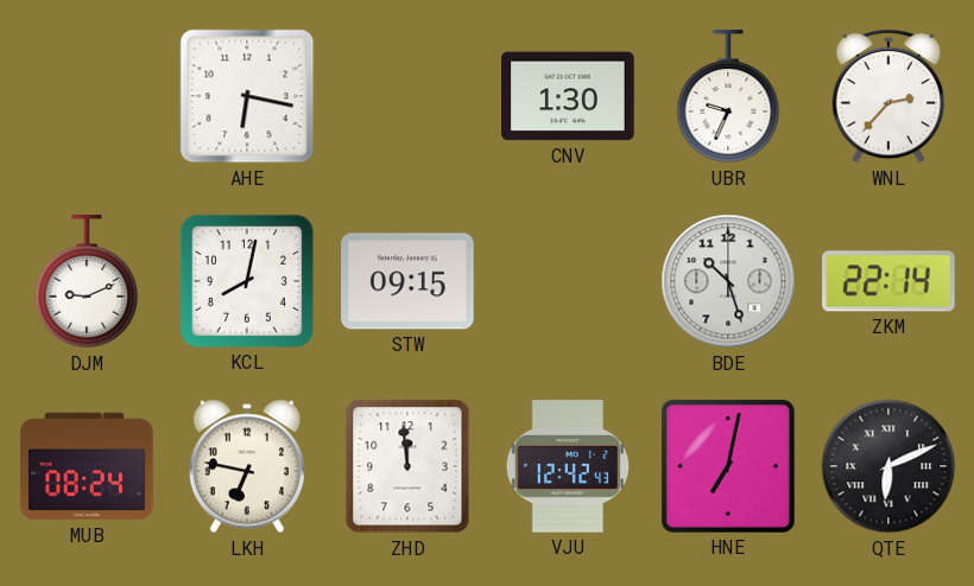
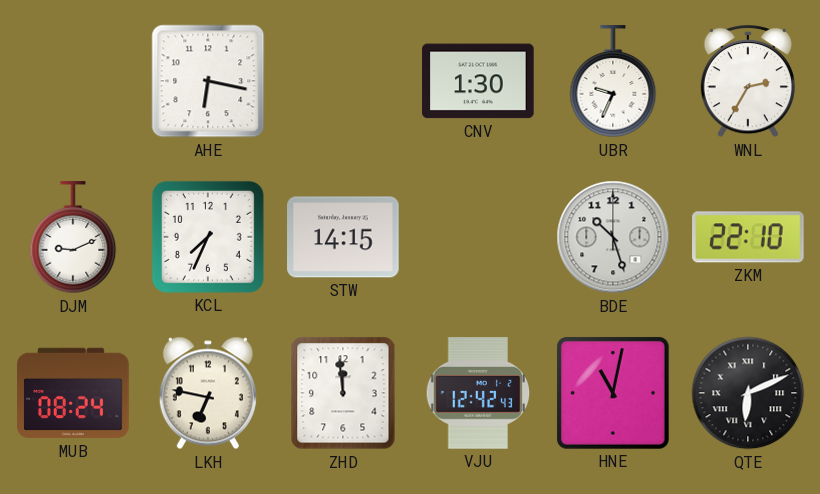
WNL: 2:37 -> 2:35
KCL: 8:02 -> 7:34
STW: 09:15 -> 14:15
ZKM: 22:14 -> 22:10
HNE: 7:02 -> 11:02
